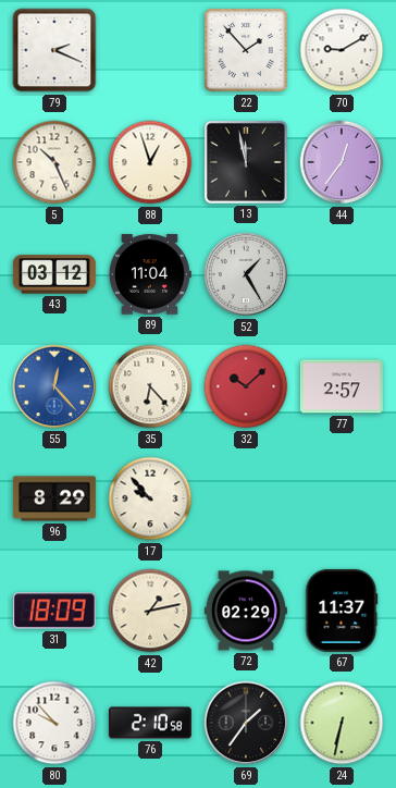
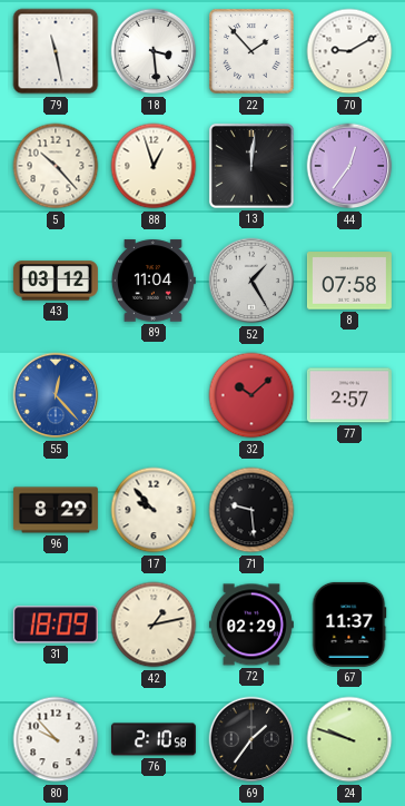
79: 2:19 -> 11:28
18: none -> 3:29
5: 10:26 -> 10:23
13: 11:58 -> 12:01
8: none -> 07:58
35: 6:23 -> none
71: none -> 9:29
24: 6:32 -> 9:48
